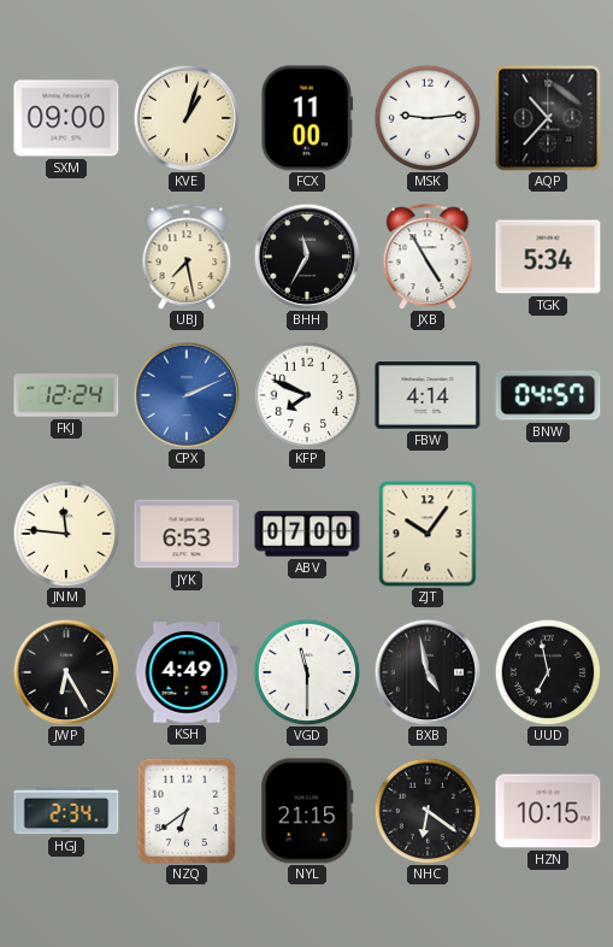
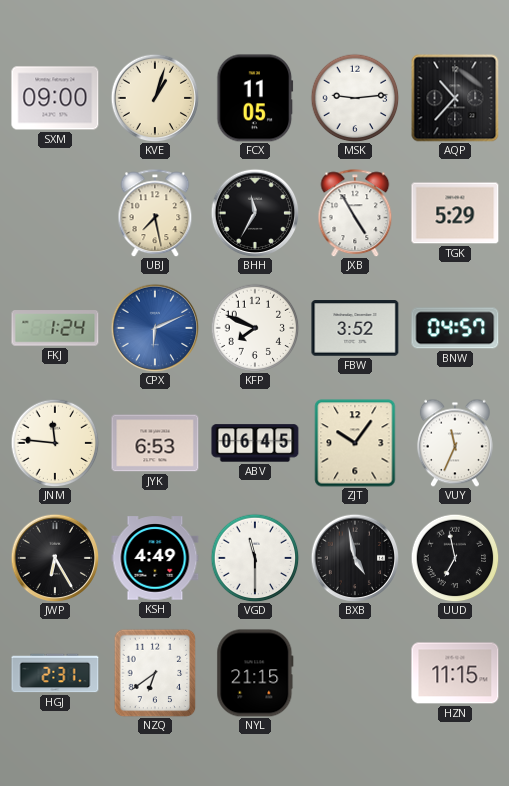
FCX: 11:00 -> 11:05
TGK: 5:34 -> 5:29
FKJ: 12:24 -> 1:24
CPX: 2:11 -> 6:11
FBW: 4:14 -> 3:52
ABV: 07:00 -> 06:45
VUY: none -> 11:34
HGJ: 2:34 -> 2:31
NHC: 6:21 -> none
HZN: 10:15 -> 11:15
